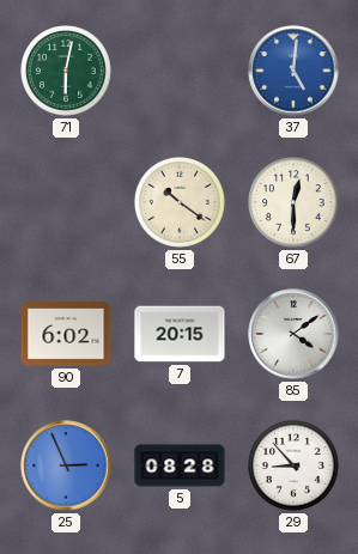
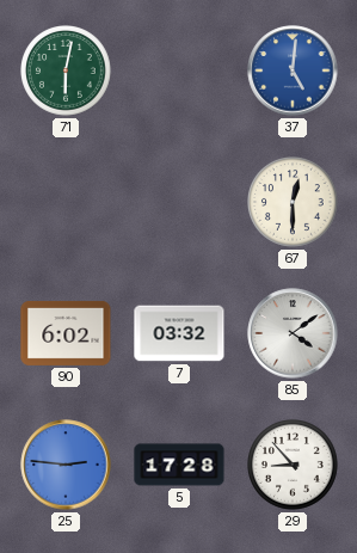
55: 10:21 -> none
7: 20:15 -> 03:32
25: 2:56 -> 2:46
5: 08:28 -> 17:28
